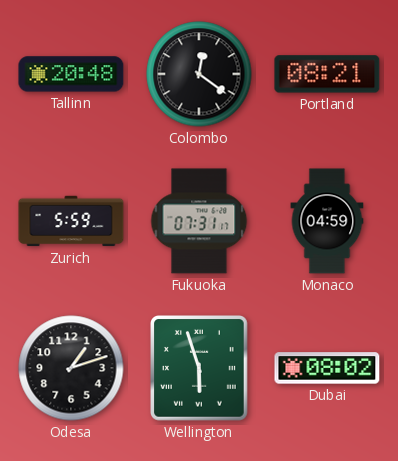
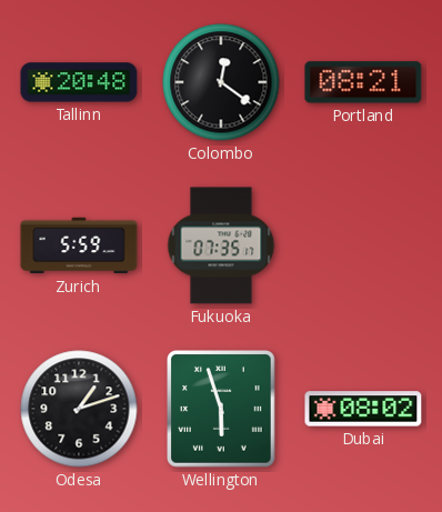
Fukuoka: 07:31 -> 07:35
Monaco: 04:59 -> none
